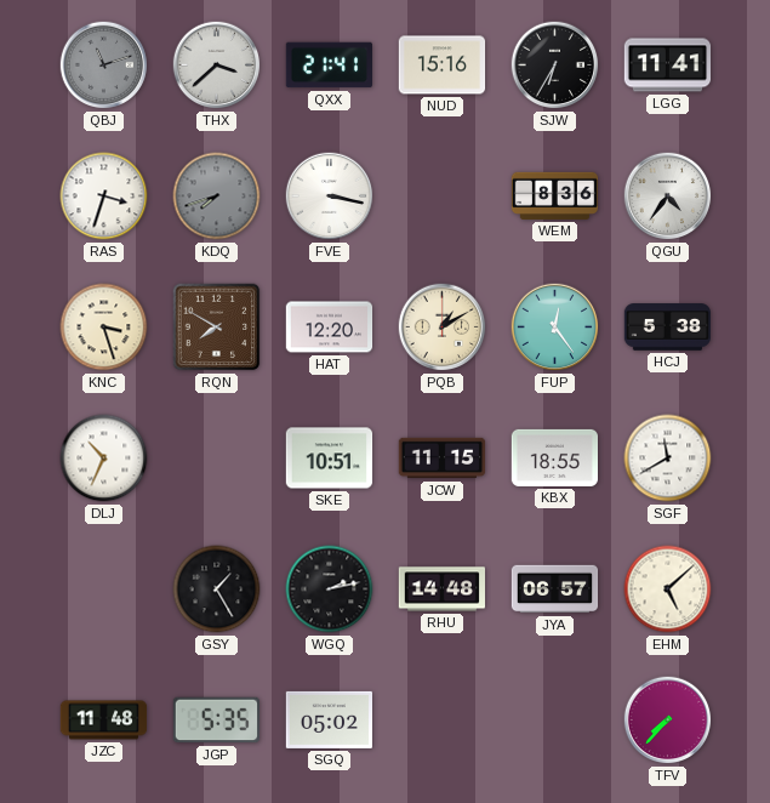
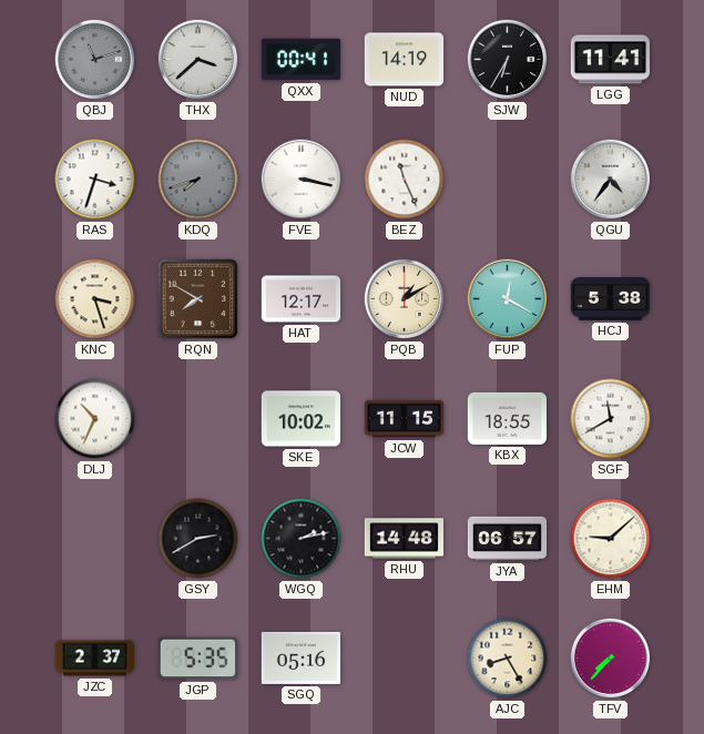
QXX: 21:41 -> 00:41
NUD: 15:16 -> 14:19
BEZ: none -> 11:26
WEM: 8:36 -> none
HAT: 12:20 -> 12:17
FUP: 12:24 -> 12:20
SKE: 10:51 -> 10:02
GSY: 1:25 -> 2:40
EHM: 5:08 -> 9:08
JZC: 11:48 -> 2:37
SGQ: 05:02 -> 05:16
AJC: none -> 8:25
